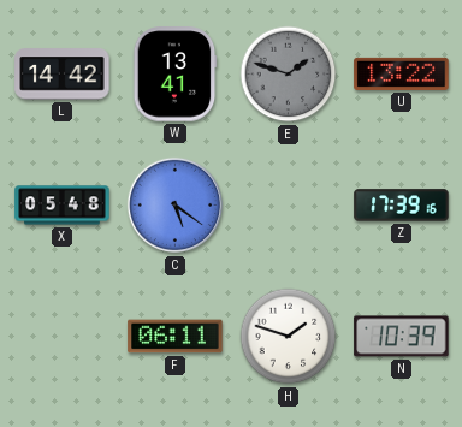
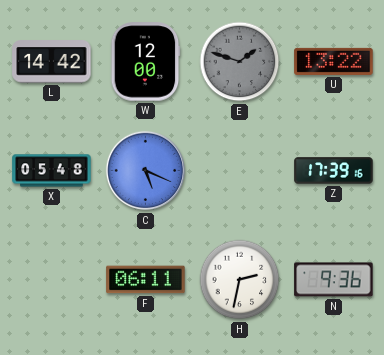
W: 13:41 -> 12:00
C: 5:21 -> 5:19
H: 1:48 -> 2:32
N: 10:39 -> 9:36
